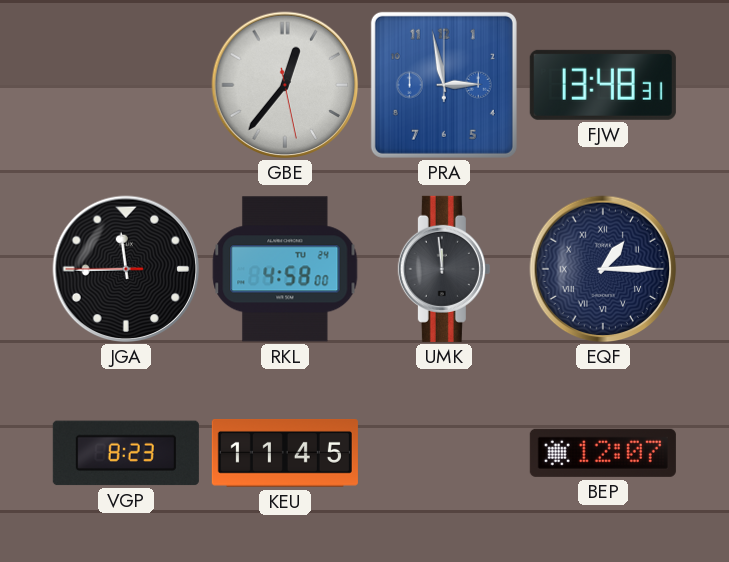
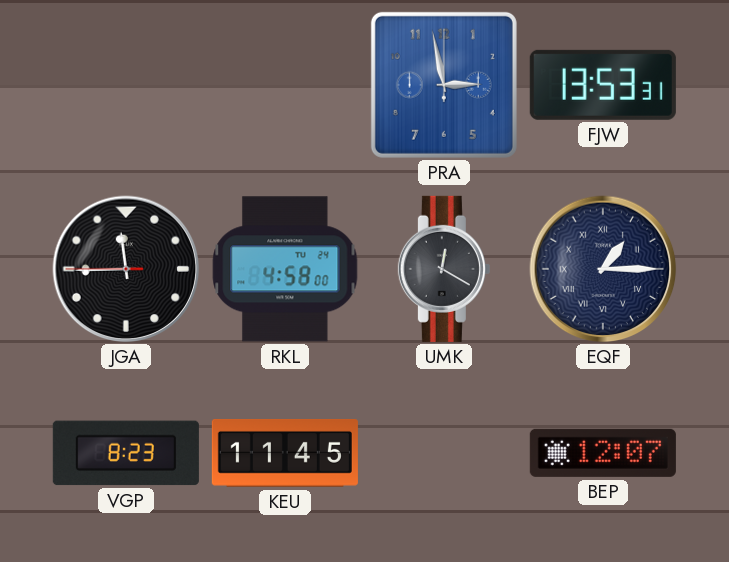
GBE: 12:36 -> none
FJW: 13:48 -> 13:53
UMK: 11:59 -> 12:20
